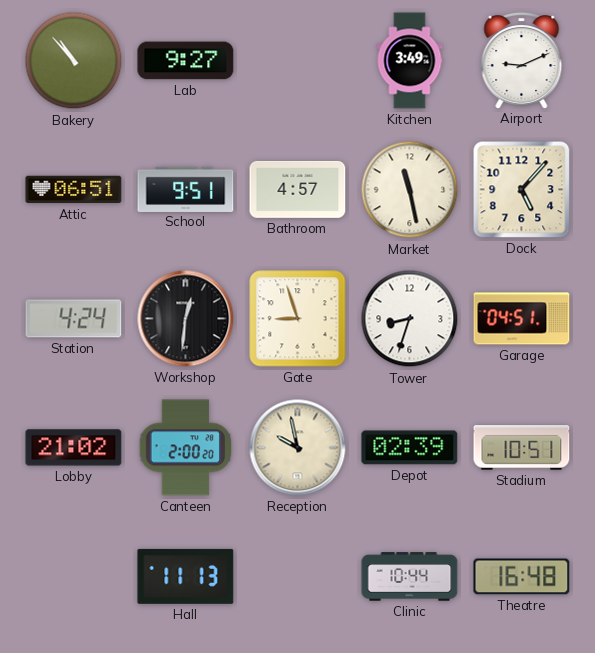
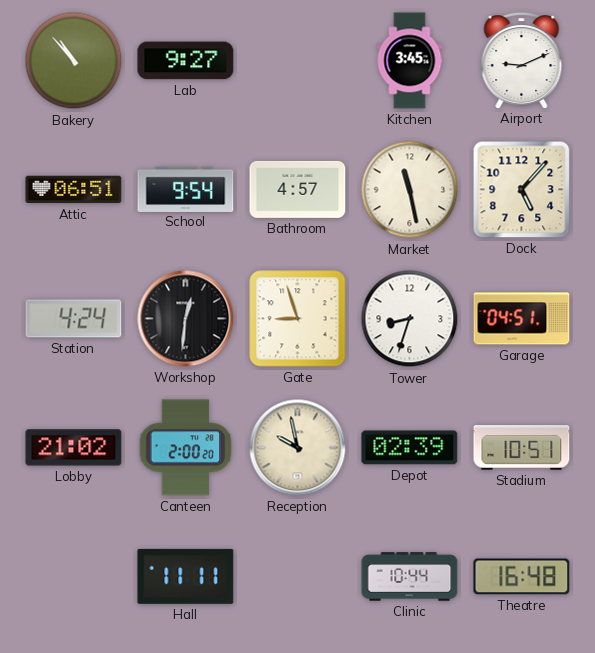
Kitchen: 3:49 -> 3:45
School: 9:51 -> 9:54
Hall: 11:13 -> 11:11
